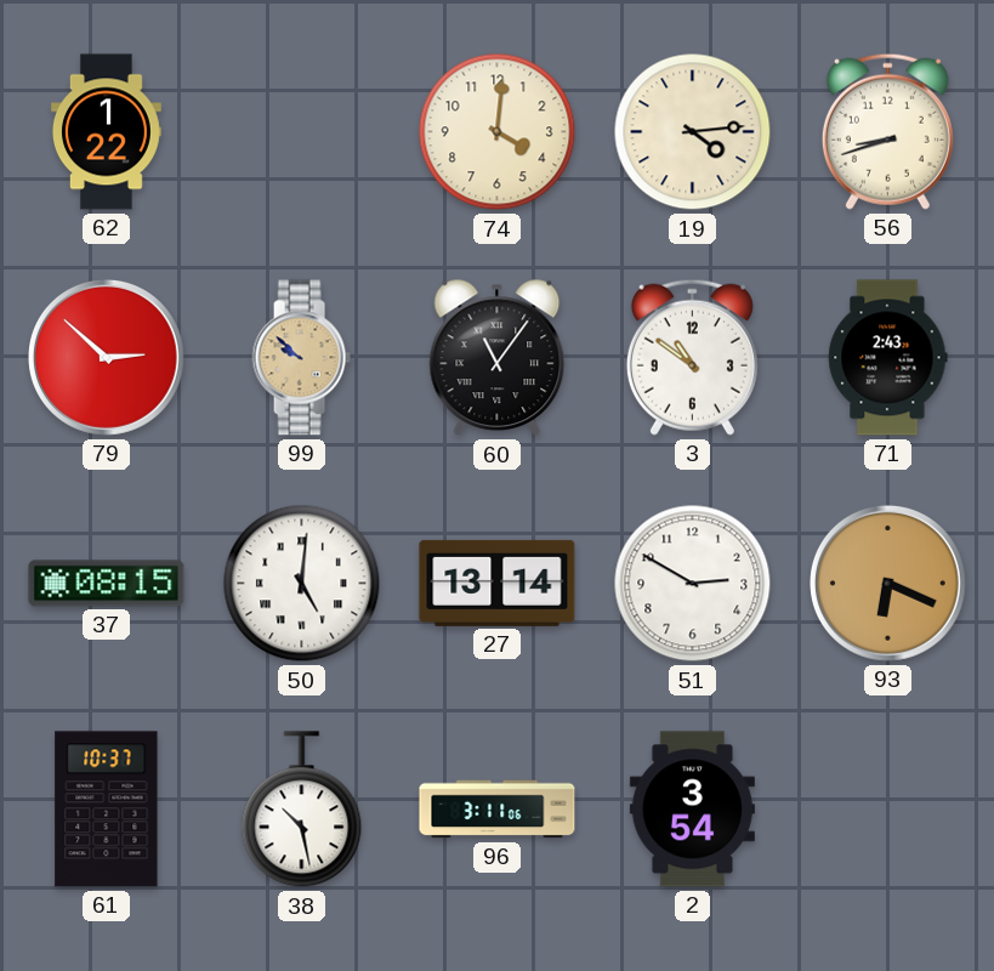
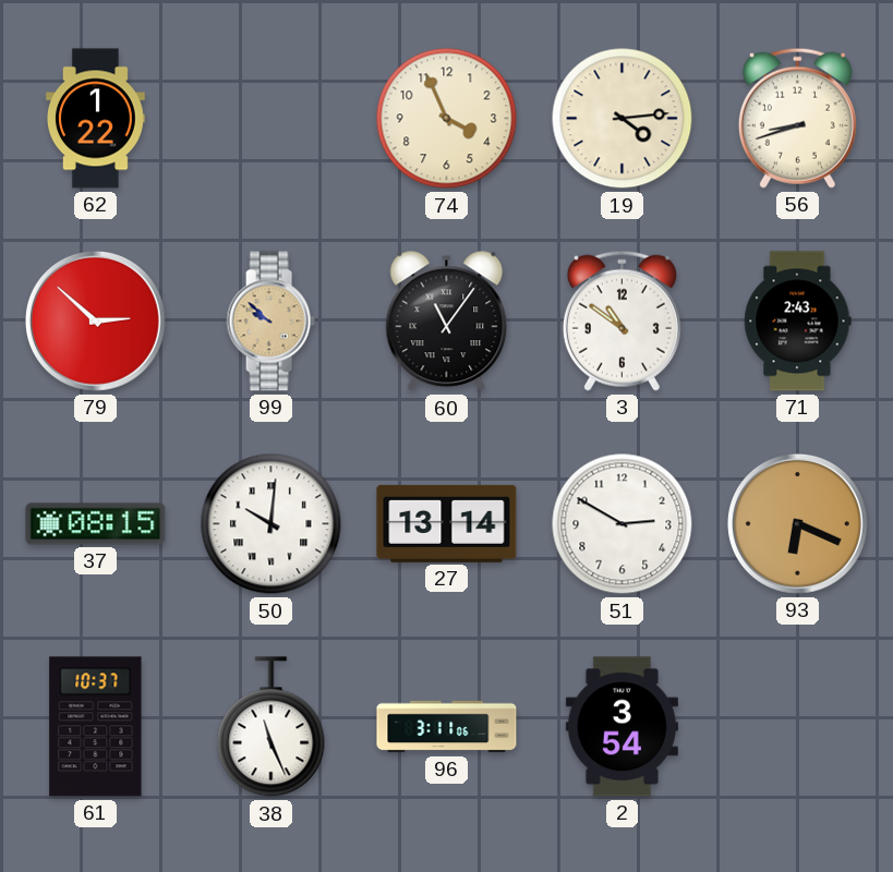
74: 4:01 -> 3:56
50: 5:01 -> 10:01
38: 10:28 -> 11:26
